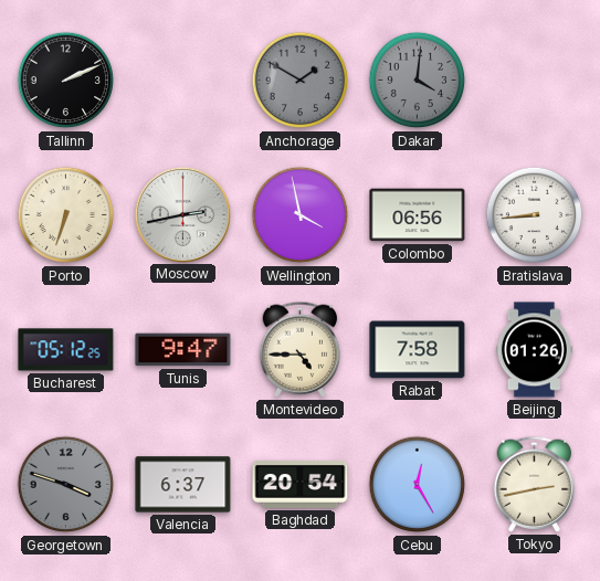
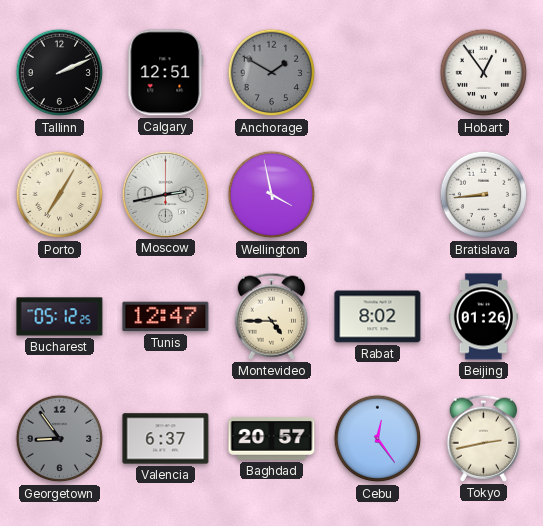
Calgary: none -> 12:51
Dakar: 4:01 -> none
Hobart: none -> 12:54
Porto: 6:33 -> 7:05
Colombo: 06:56 -> none
Tunis: 9:47 -> 12:47
Rabat: 7:58 -> 8:02
Georgetown: 3:48 -> 8:54
Baghdad: 20:54 -> 20:57
Cebu: 12:25 -> 12:24
